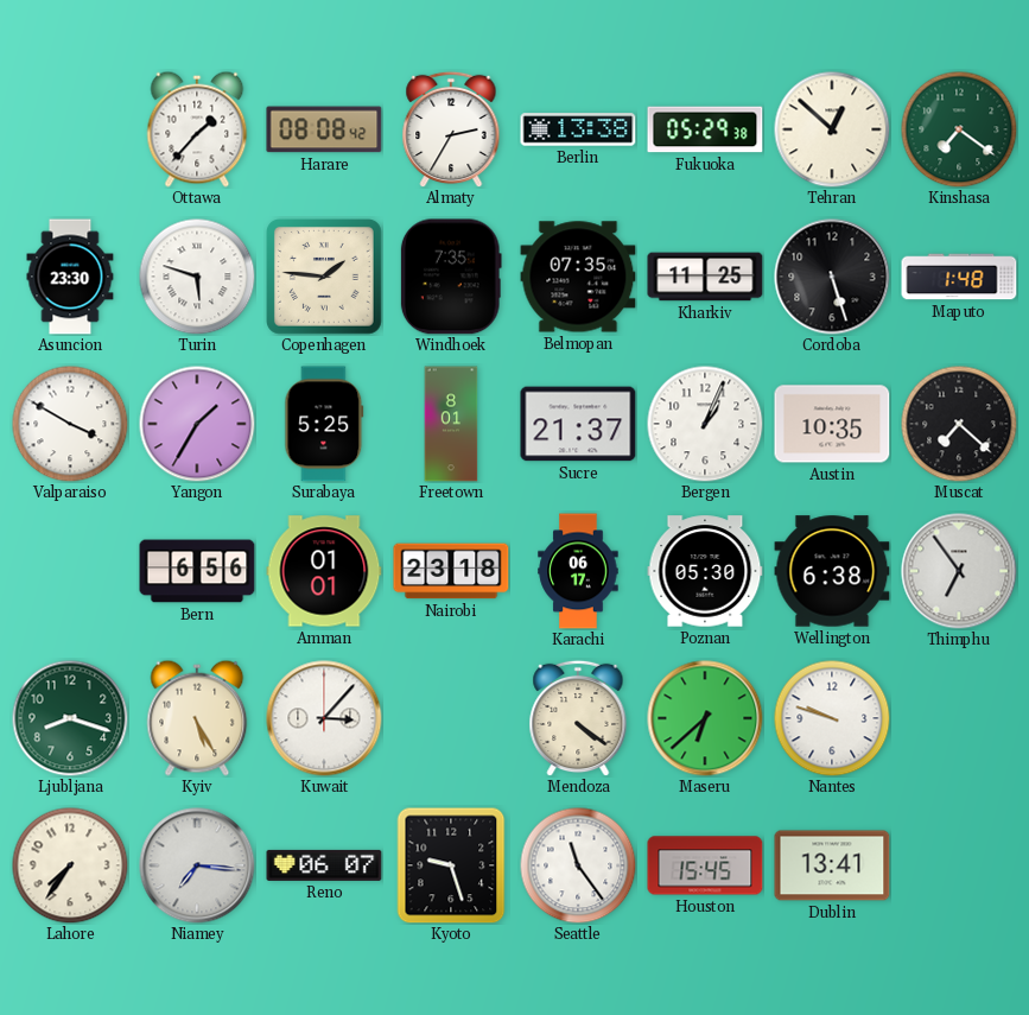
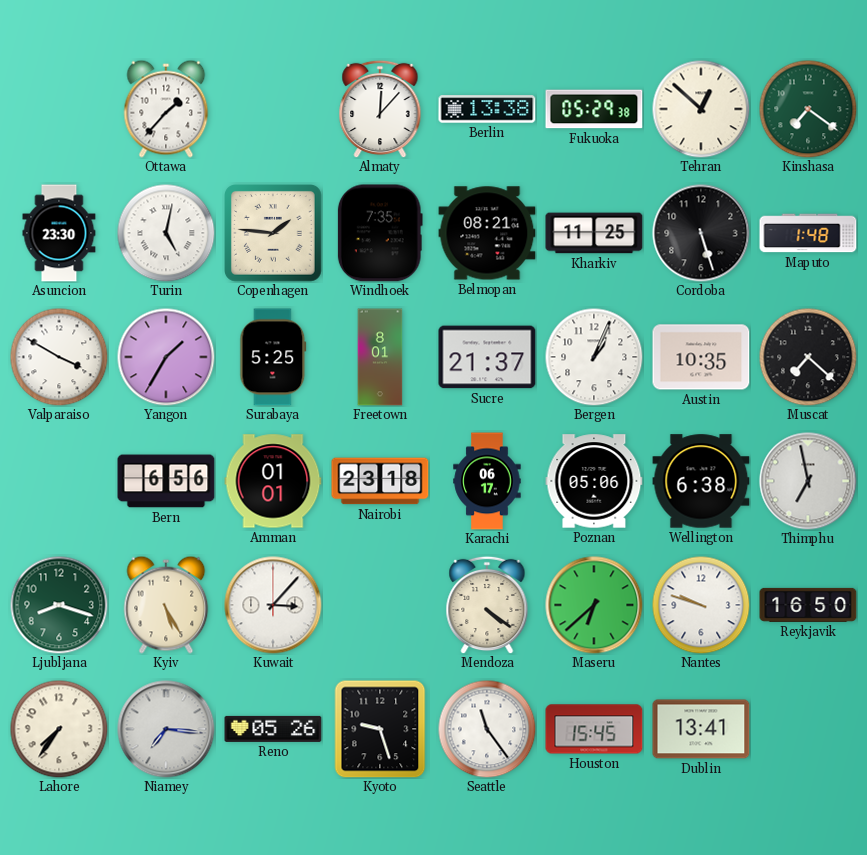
Harare: 08:08 -> none
Almaty: 2:35 -> 12:07
Turin: 5:48 -> 5:02
Belmopan: 07:35 -> 08:21
Poznan: 05:30 -> 05:06
Thimphu: 6:54 -> 6:58
Reykjavik: none -> 16:50
Reno: 06:07 -> 05:26
